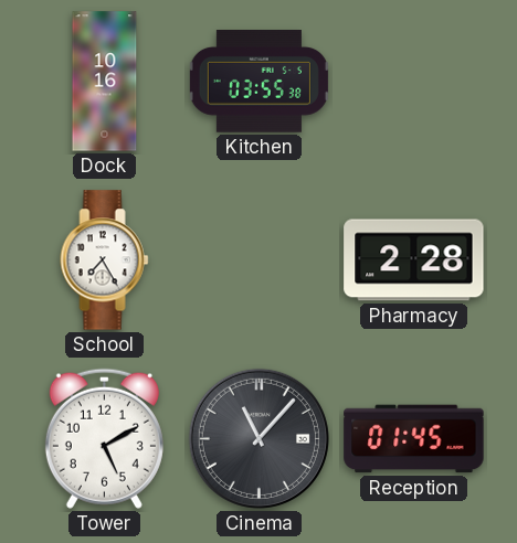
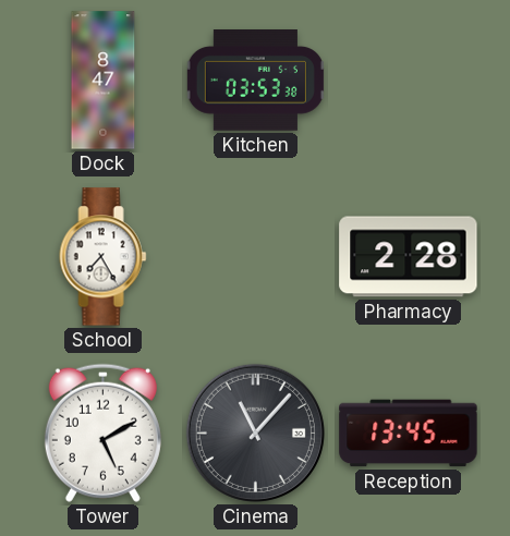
Dock: 10:16 -> 8:47
Kitchen: 03:55 -> 03:53
Reception: 01:45 -> 13:45
